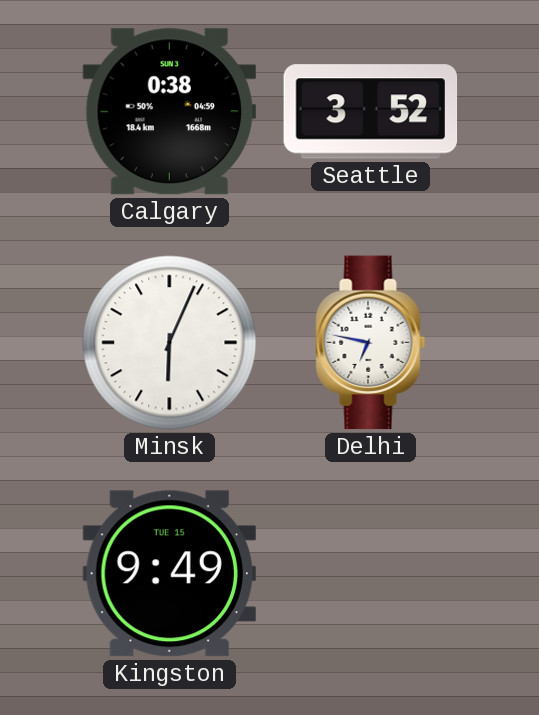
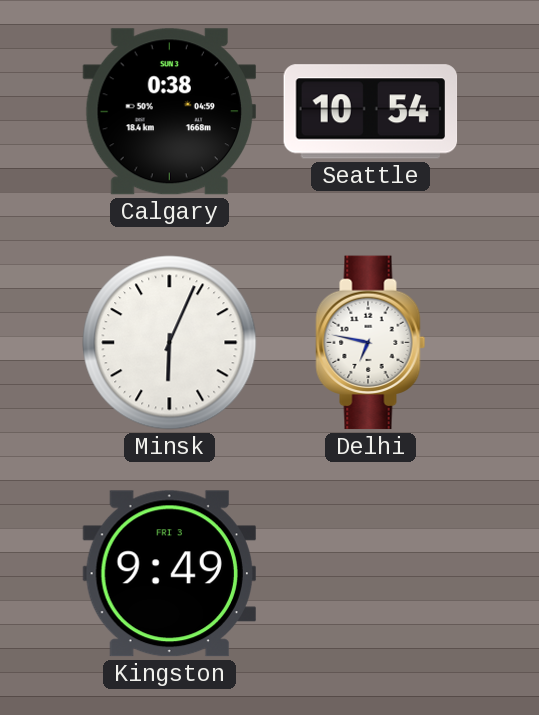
Seattle: 3:52 -> 10:54
Kingston date: TUE 15 -> FRI 3
